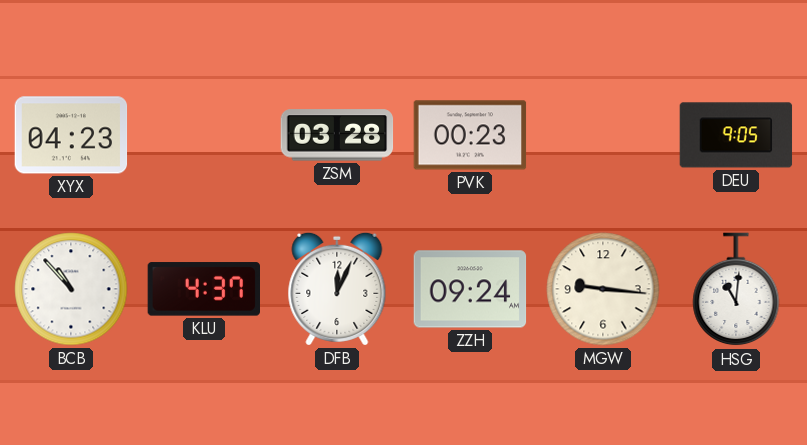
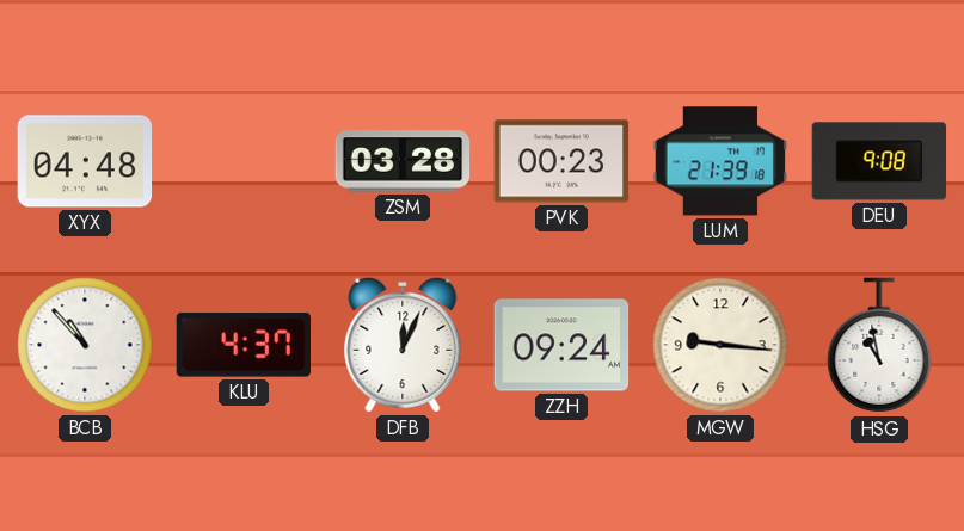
XYX: 04:23 -> 04:48
LUM: none -> 21:39
DEU: 9:05 -> 9:08
HSG: 11:01 -> 10:58
